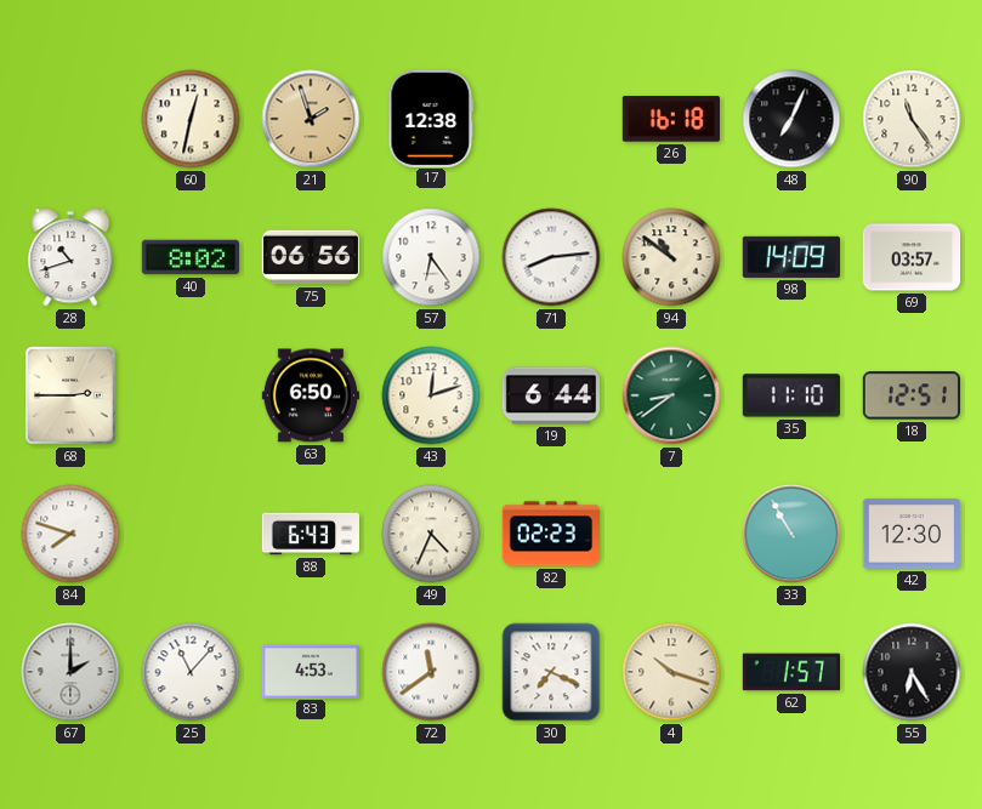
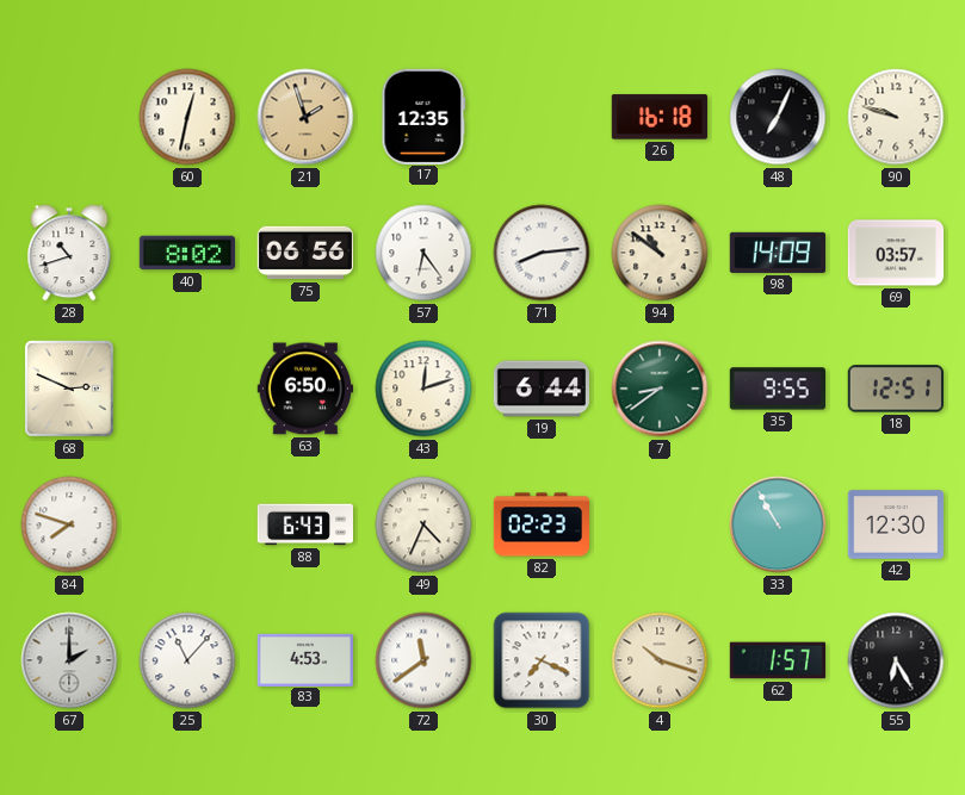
17: 12:38 -> 12:35
90: 11:24 -> 9:48
68: 2:45 -> 2:49
35: 11:10 -> 9:55
